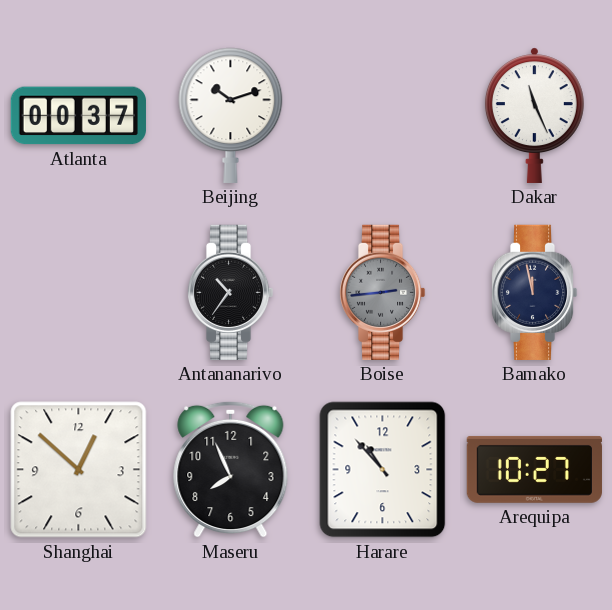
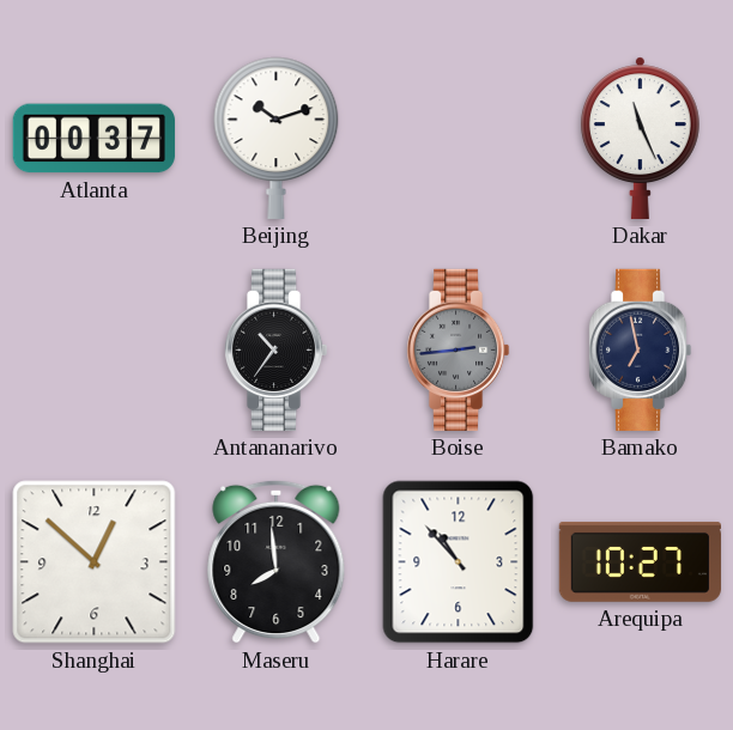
Bamako: 11:58 -> 6:58
Maseru: 7:56 -> 7:59
